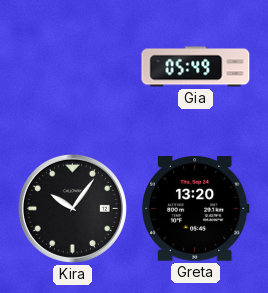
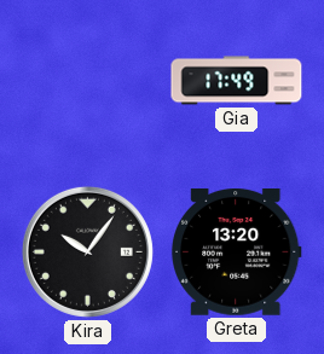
Gia: 05:49 -> 17:49
